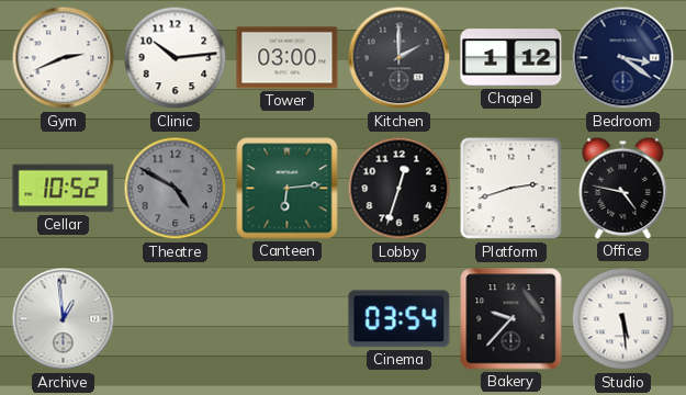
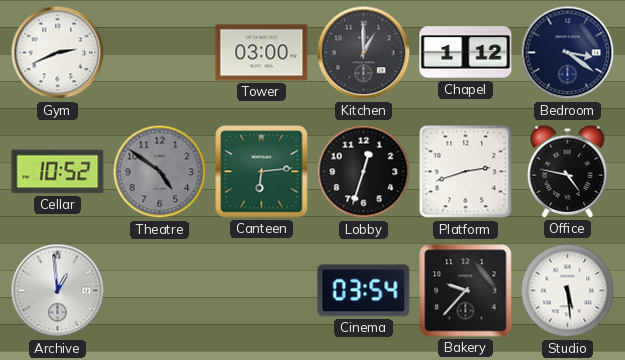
Clinic: 10:14 -> none
Kitchen: 2:00 -> 1:00
Theatre: 4:50 -> 4:51
